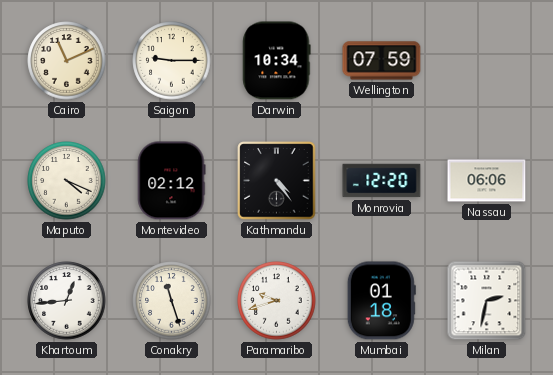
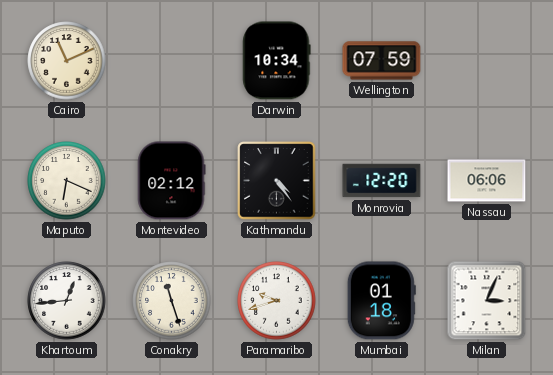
Saigon: 9:15 -> none
Maputo: 4:19 -> 6:19
Milan: 2:32 -> 3:04
